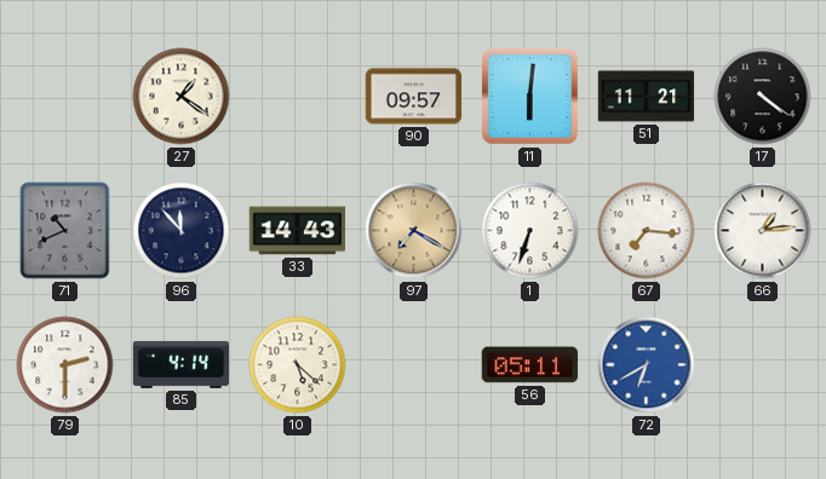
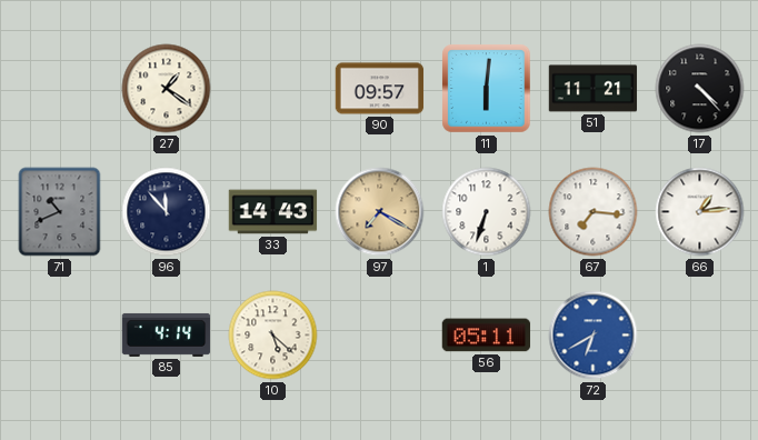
17: 4:21 -> 4:23
79: 2:30 -> none
